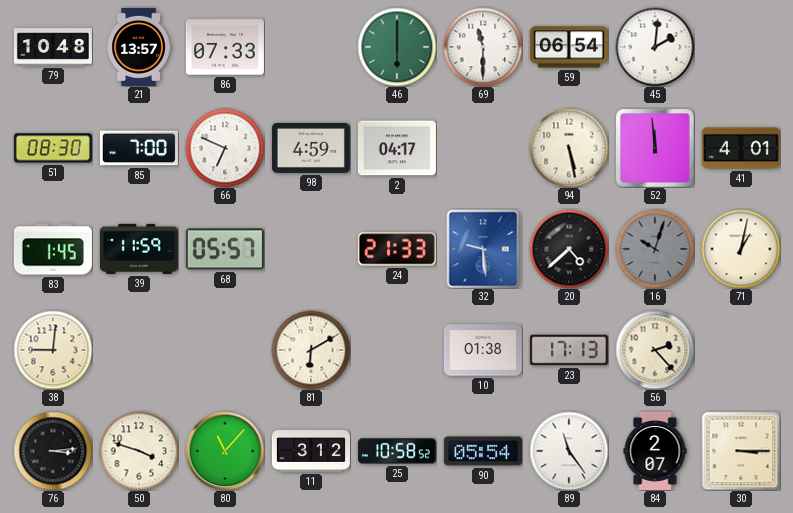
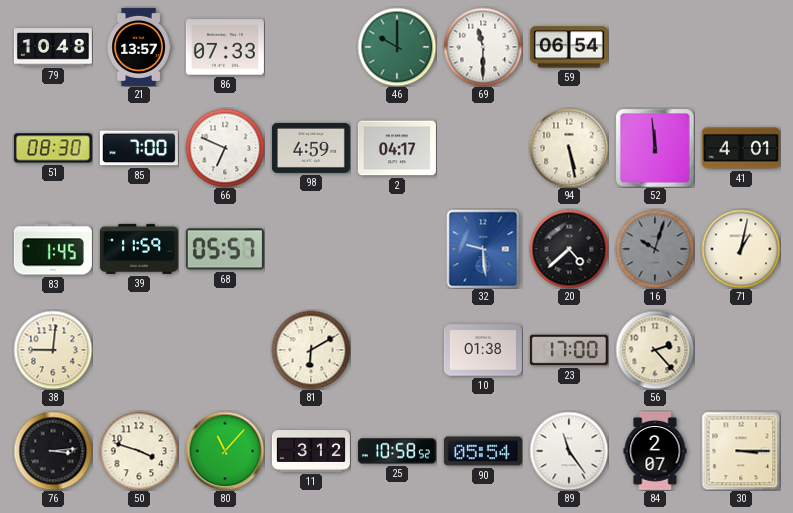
46: 6:00 -> 10:00
45: 2:01 -> none
24: 21:33 -> none
23: 17:13 -> 17:00
